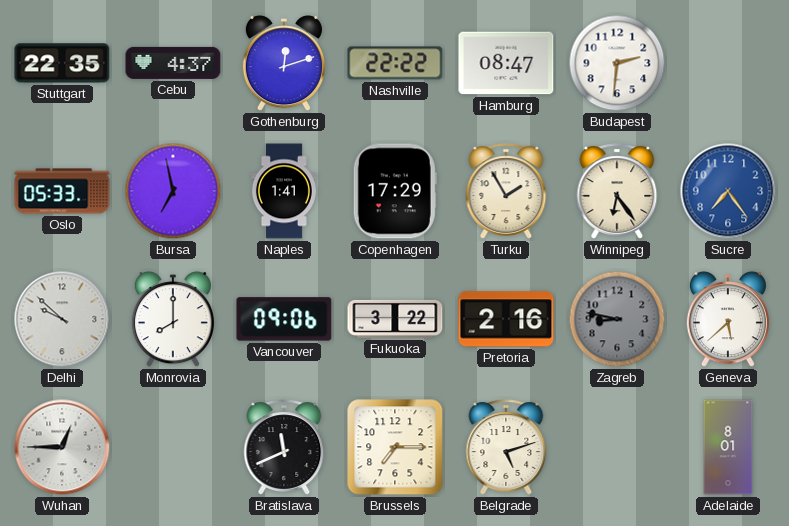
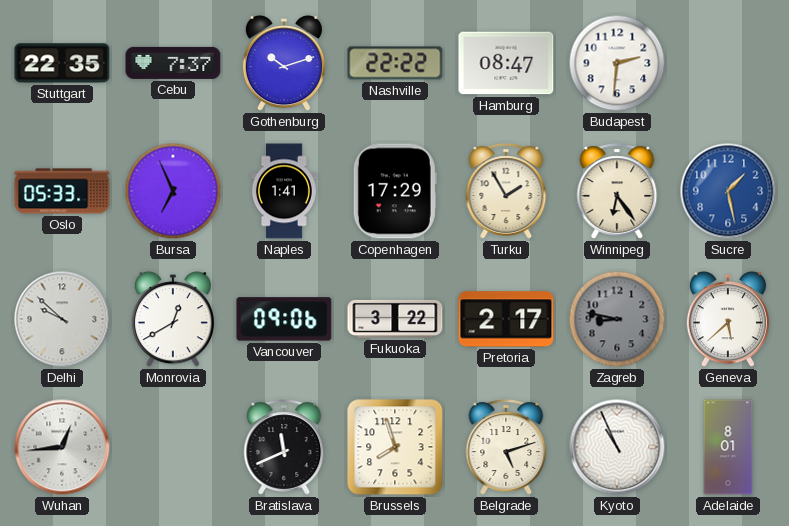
Cebu: 4:37 -> 7:37
Gothenburg: 12:12 -> 10:12
Bursa: 6:58 -> 6:56
Sucre: 7:24 -> 1:28
Monrovia: 8:00 -> 12:40
Pretoria: 2:16 -> 2:17
Wuhan: 12:45 -> 12:44
Brussels: 7:15 -> 7:57
Kyoto: none -> 10:56
